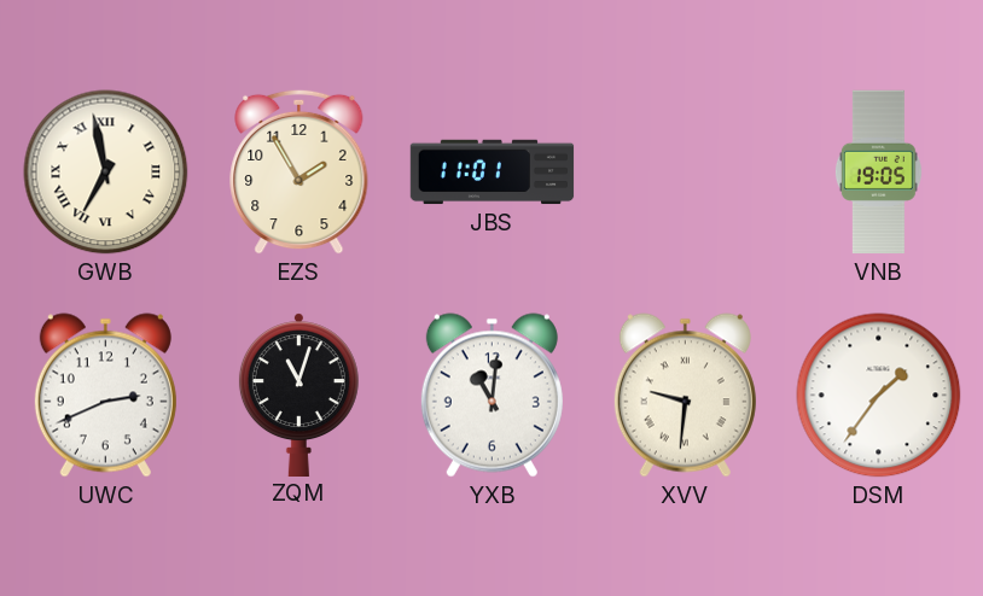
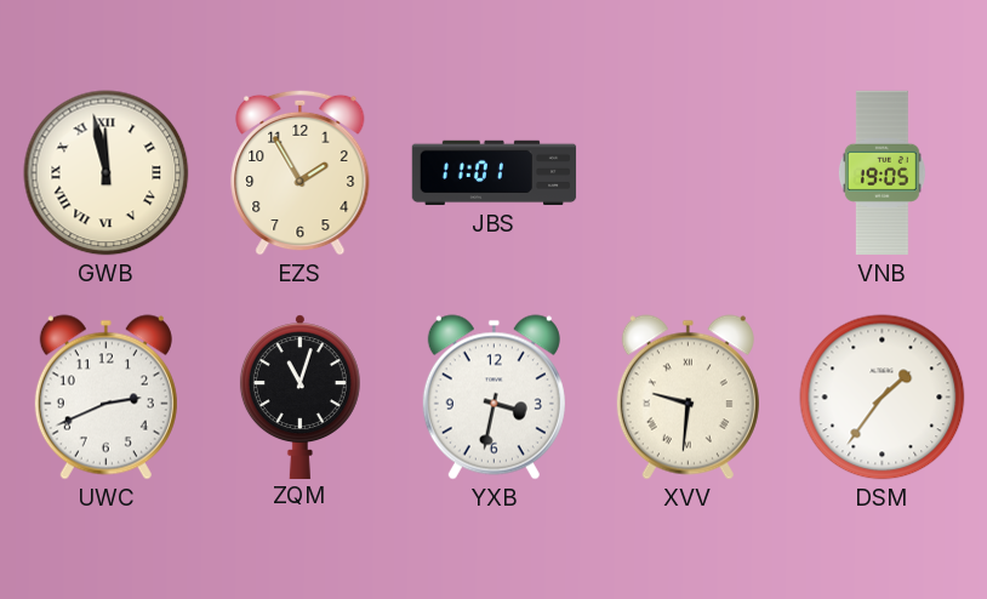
GWB: 6:58 -> 11:58
YXB: 11:01 -> 3:32
